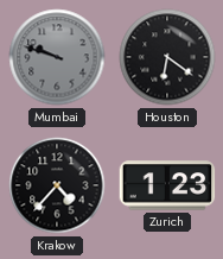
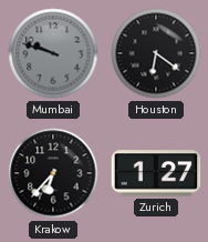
Krakow: 4:37 -> 6:37
Zurich: 1:23 -> 1:27
